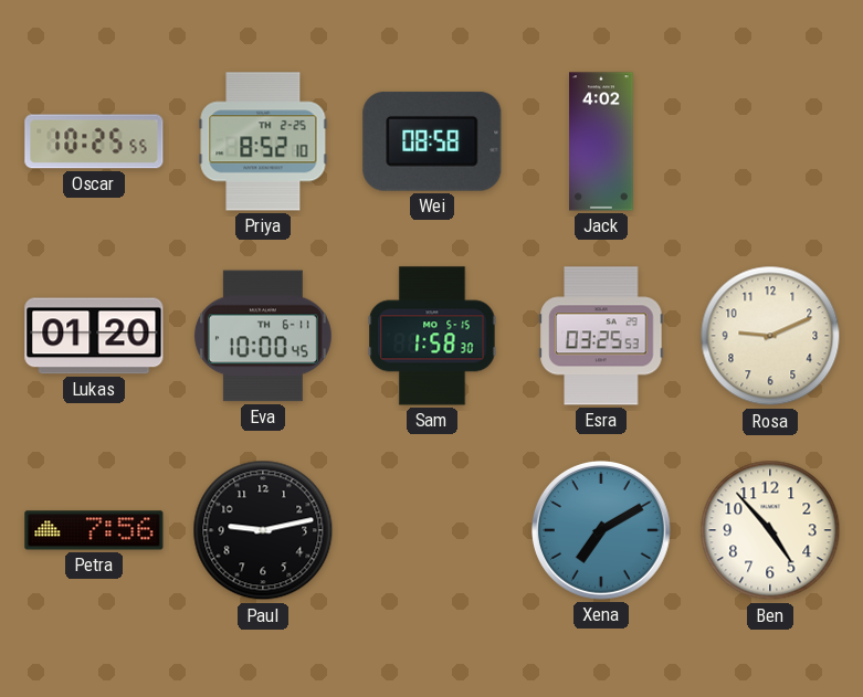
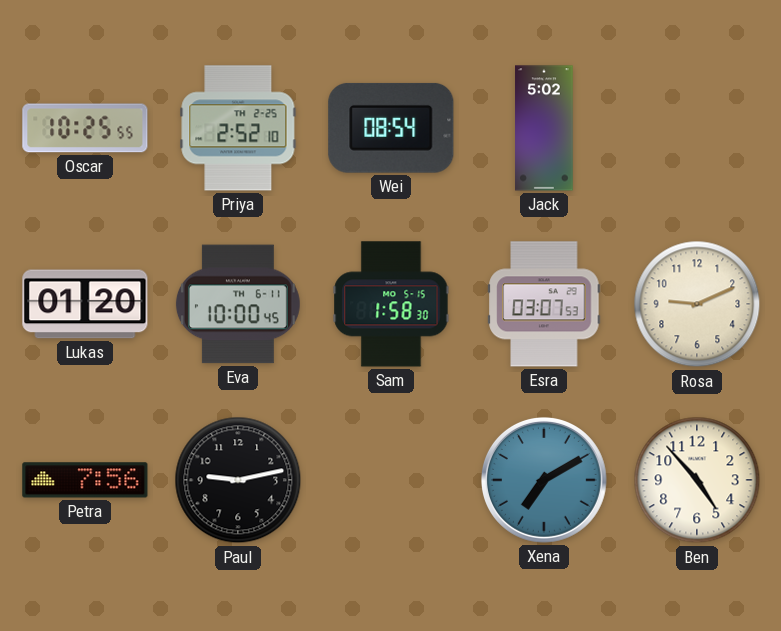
Priya: 8:52 -> 2:52
Wei: 08:58 -> 08:54
Jack: 4:02 -> 5:02
Esra: 03:25 -> 03:07
